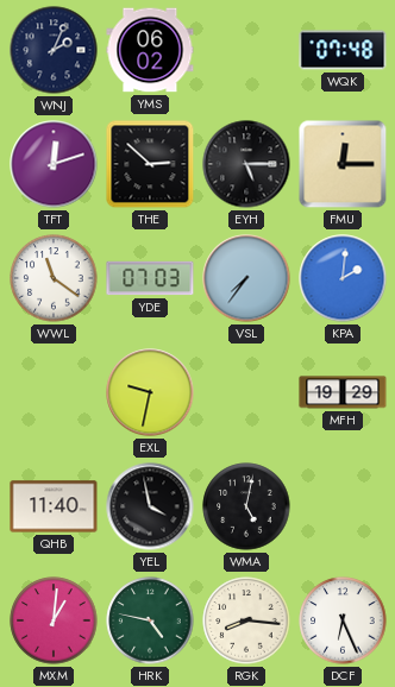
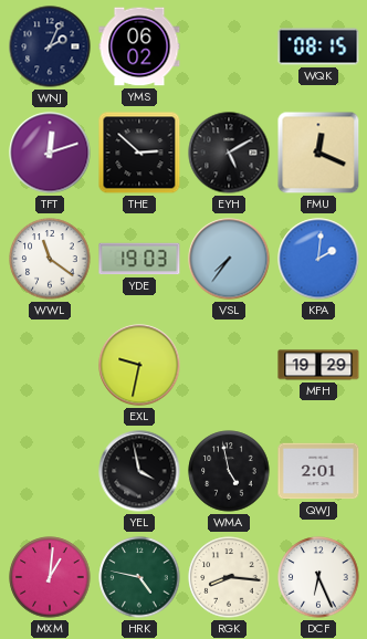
WQK: 07:48 -> 08:15
EYH: 5:15 -> 5:10
FMU: 12:15 -> 12:19
YDE: 07:03 -> 19:03
QHB: 11:40 -> none
WMA: 5:02 -> 4:58
QWJ: none -> 2:01
